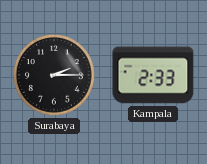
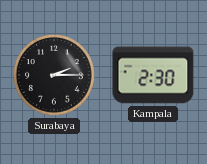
Kampala: 2:33 -> 2:30
